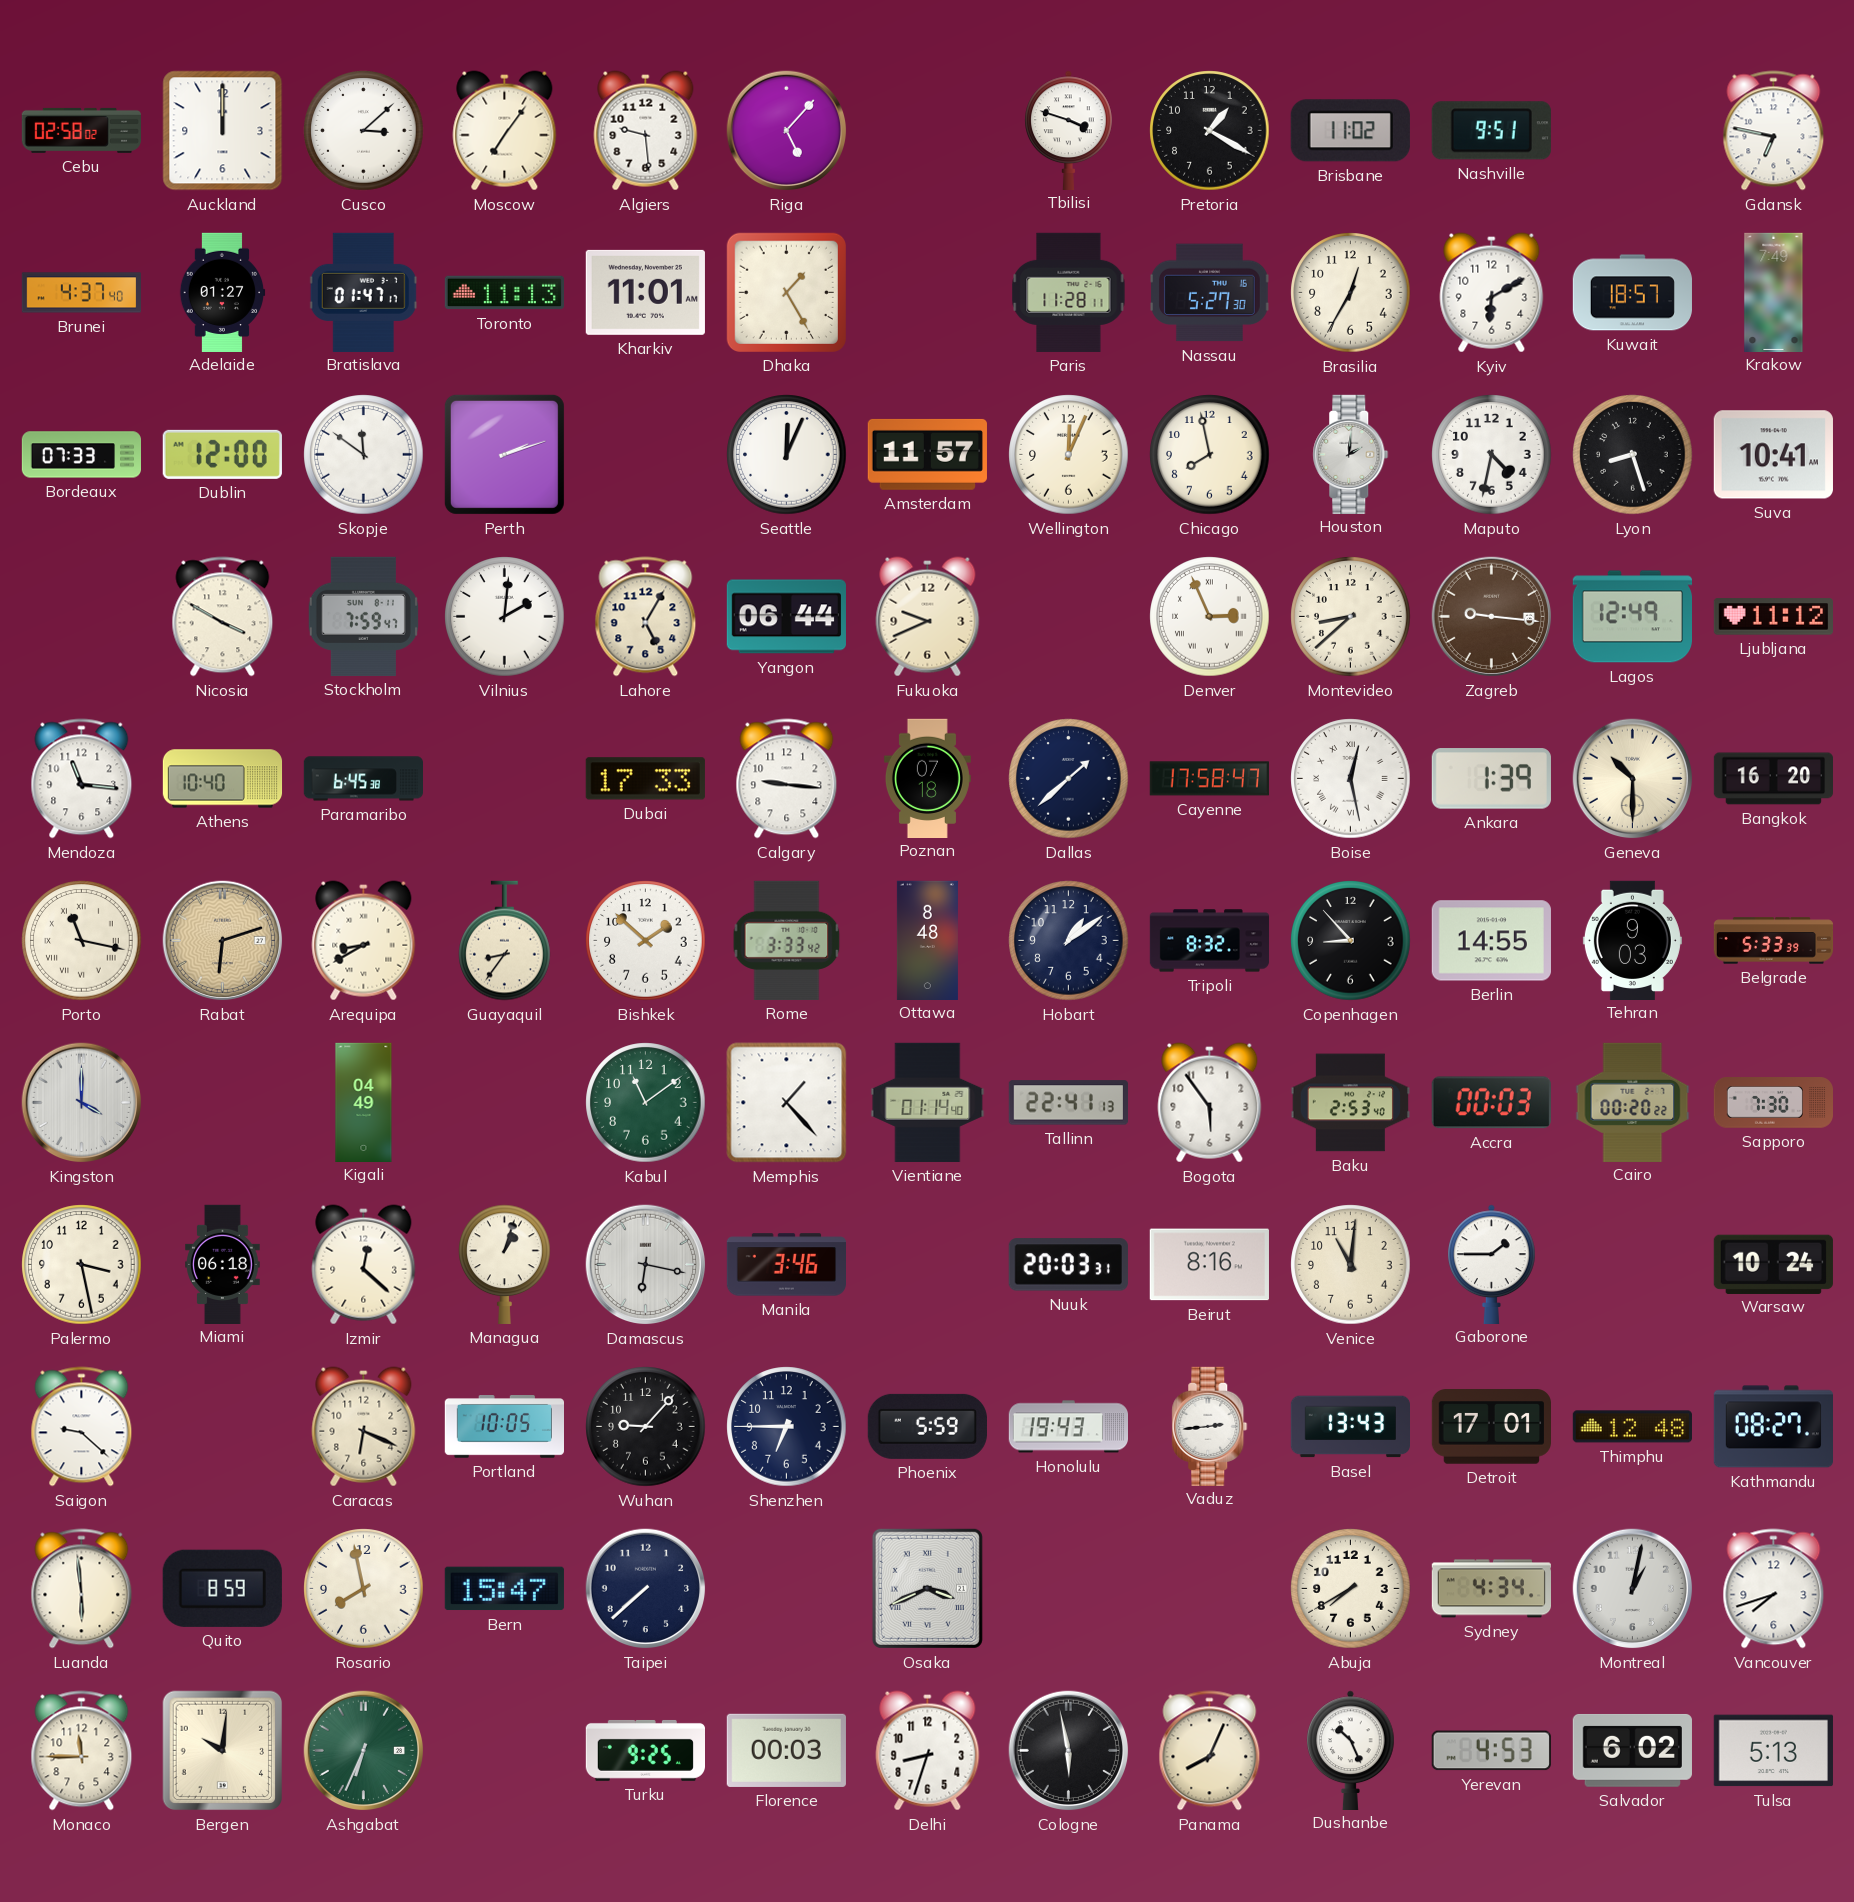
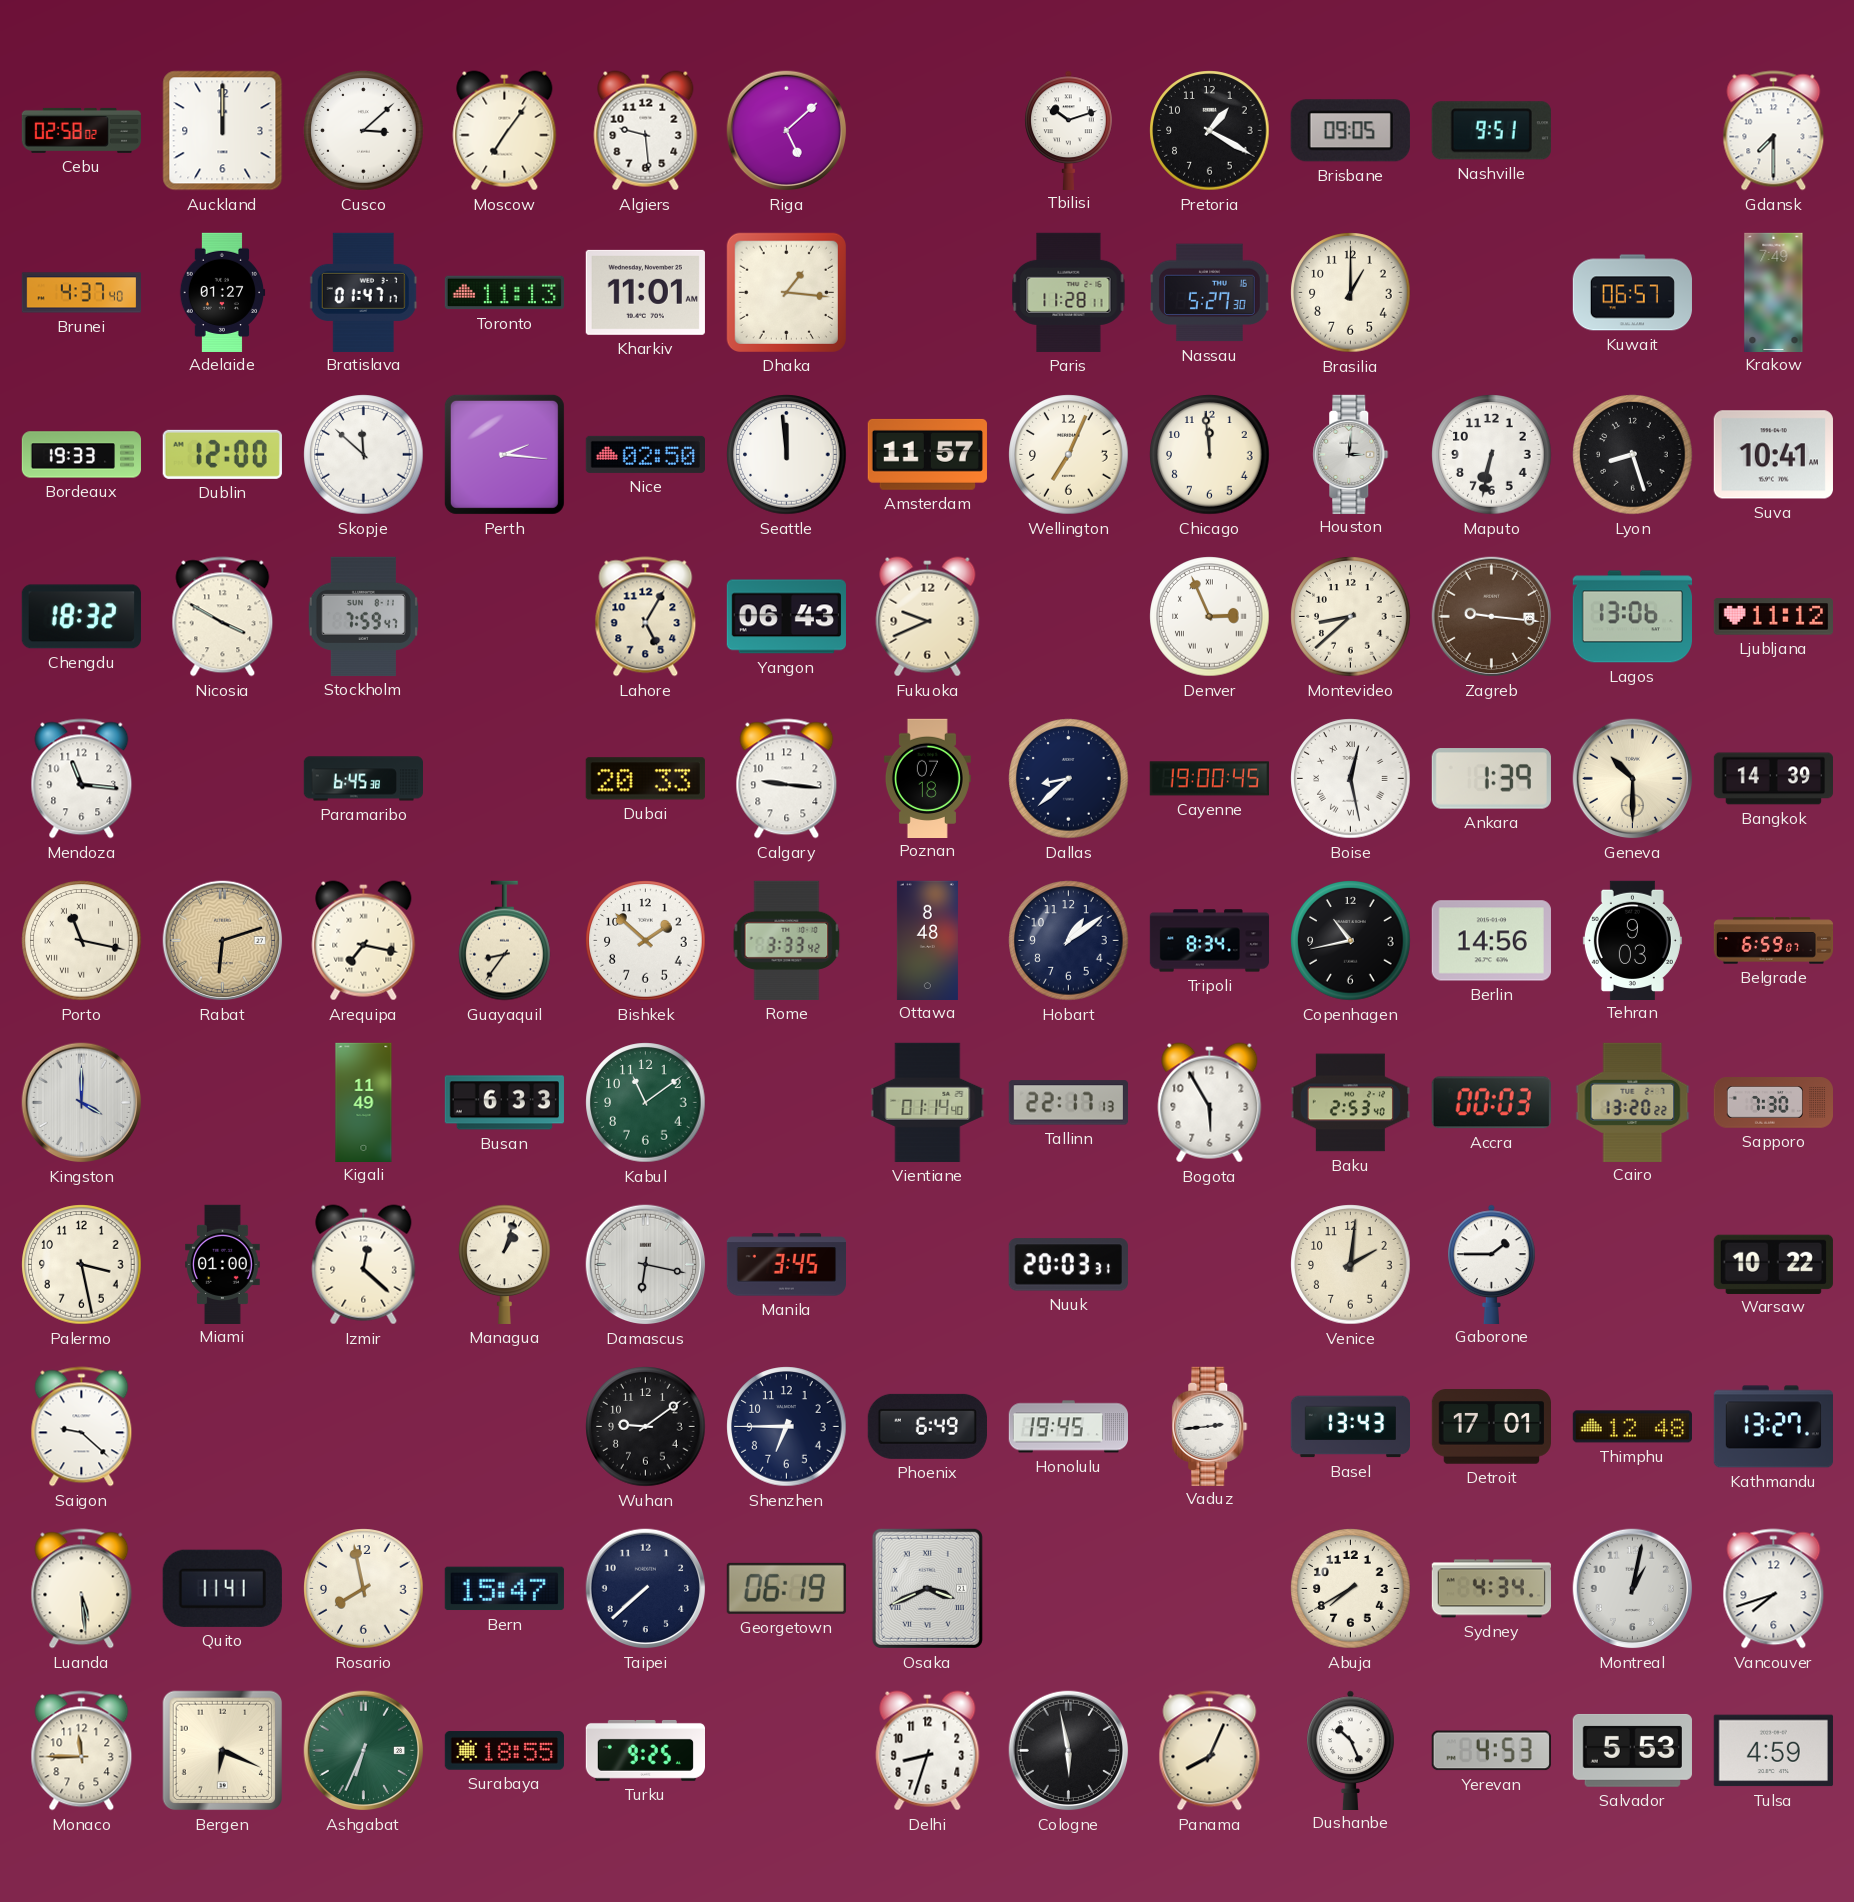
Riga: 5:07 -> 5:08
Tbilisi: 3:48 -> 10:12
Brisbane: 11:02 -> 09:05
Gdansk: 6:47 -> 7:30
Dhaka: 1:25 -> 1:16
Brasilia: 12:35 -> 1:00
Kyiv: 6:10 -> none
Kuwait: 18:57 -> 06:57
Bordeaux: 07:33 -> 19:33
Skopje: 11:51 -> 11:52
Perth: 2:12 -> 2:16
Nice: none -> 02:50
Seattle: 12:04 -> 11:59
Wellington: 12:04 -> 7:04
Chicago: 7:58 -> 11:59
Houston: 2:01 -> 3:01
Maputo: 4:32 -> 6:32
Chengdu: none -> 18:32
Vilnius: 2:01 -> none
Yangon: 06:44 -> 06:43
Lagos: 12:49 -> 13:06
Athens: 10:40 -> none
Dubai: 17:33 -> 20:33
Dallas: 1:38 -> 8:38
Cayenne: 17:58 -> 19:00
Bangkok: 16:20 -> 14:39
Arequipa: 8:40 -> 7:17
Tripoli: 8:32 -> 8:34
Copenhagen: 8:53 -> 10:43
Berlin: 14:55 -> 14:56
Belgrade: 5:33 -> 6:59
Kigali: 04:49 -> 11:49
Busan: none -> 6:33
Memphis: 1:23 -> none
Tallinn: 22:41 -> 22:17
Bogota: 5:54 -> 5:55
Cairo: 00:20 -> 13:20
Miami: 06:18 -> 01:00
Manila: 3:46 -> 3:45
Beirut: 8:16 -> none
Venice: 11:01 -> 2:01
Warsaw: 10:24 -> 10:22
Caracas: 6:19 -> none
Portland: 10:05 -> none
Wuhan: 9:07 -> 9:09
Phoenix: 5:59 -> 6:49
Honolulu: 19:43 -> 19:45
Kathmandu: 08:27 -> 13:27
Luanda: 5:59 -> 5:29
Quito: 8:59 -> 11:41
Georgetown: none -> 06:19
Bergen: 10:01 -> 6:19
Surabaya: none -> 18:55
Florence: 00:03 -> none
Salvador: 6:02 -> 5:53
Tulsa: 5:13 -> 4:59
